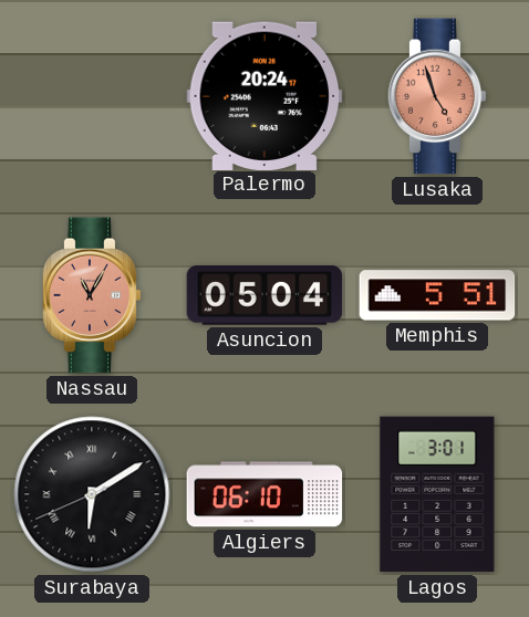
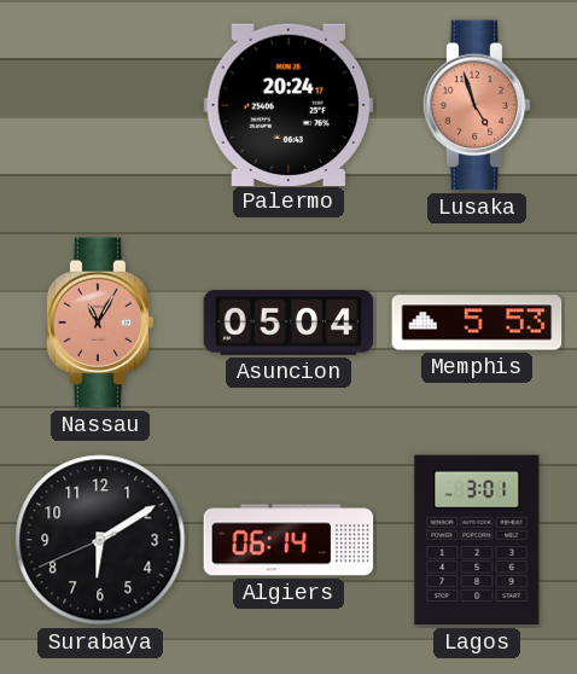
Memphis: 5:51 -> 5:53
Surabaya numerals: Roman -> Arabic
Algiers: 06:10 -> 06:14
